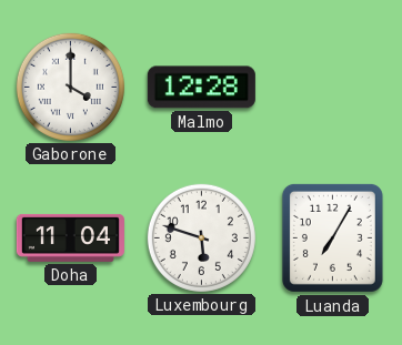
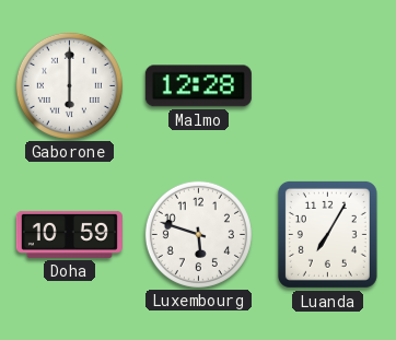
Gaborone: 4:00 -> 6:00
Doha: 11:04 -> 10:59
